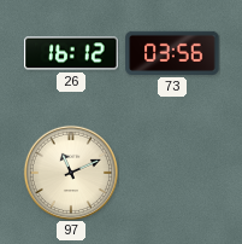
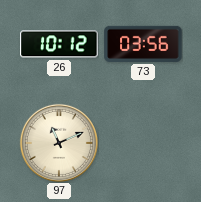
26: 16:12 -> 10:12
